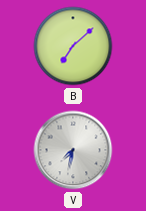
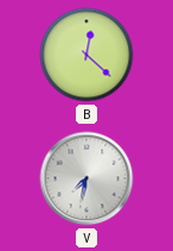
B: 7:08 -> 12:22
